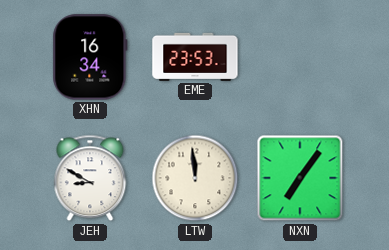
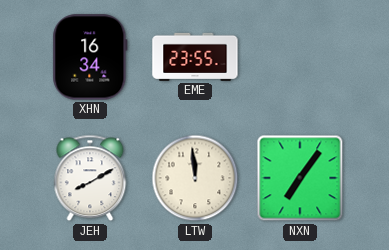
EME: 23:53 -> 23:55
JEH: 8:50 -> 8:10
